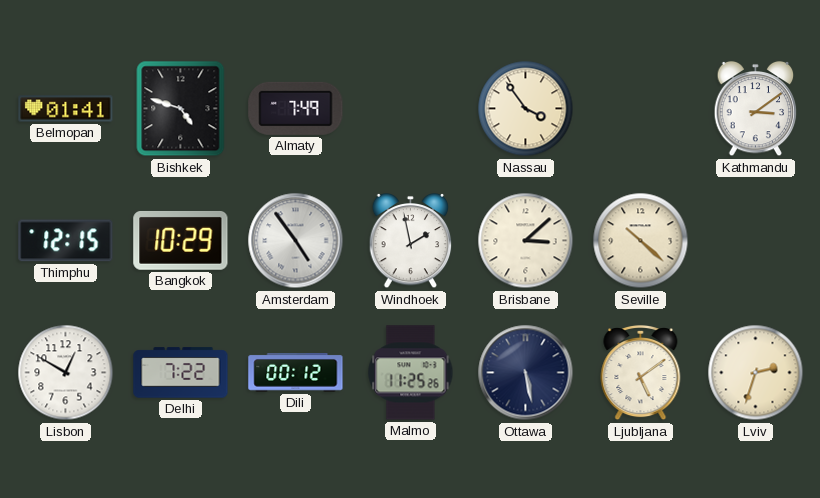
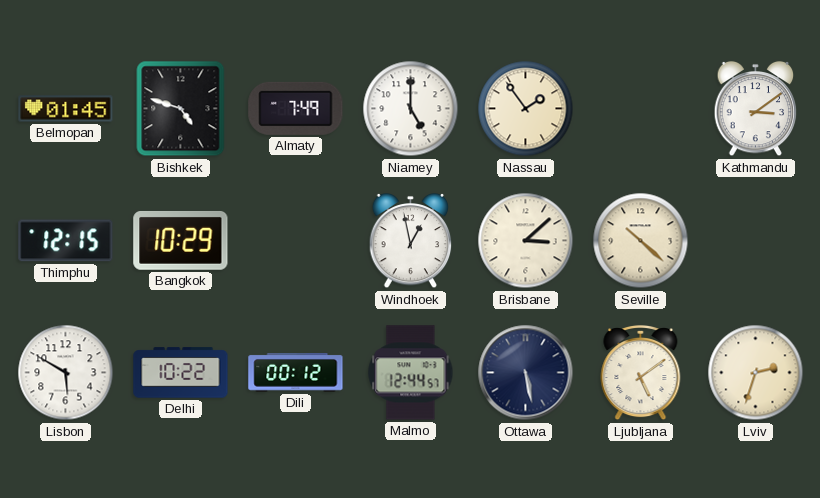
Belmopan: 01:41 -> 01:45
Niamey: none -> 5:00
Nassau: 3:54 -> 1:54
Amsterdam: 4:54 -> none
Windhoek: 1:58 -> 12:58
Lisbon: 12:50 -> 5:50
Delhi: 7:22 -> 10:22
Malmo: 11:25 -> 12:44
